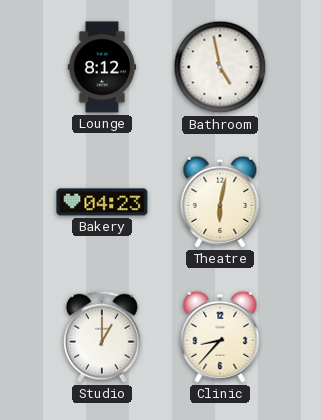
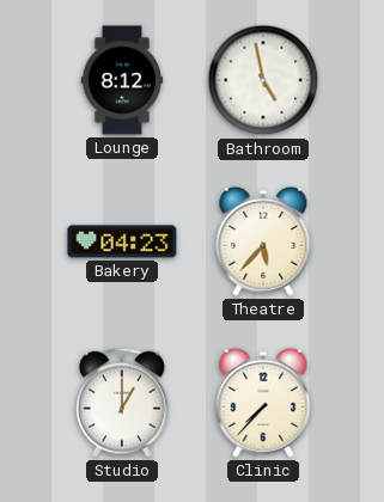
Theatre: 6:02 -> 5:37
Clinic: 8:37 -> 7:37
